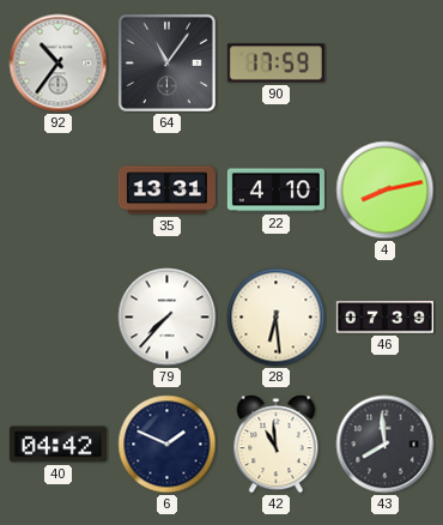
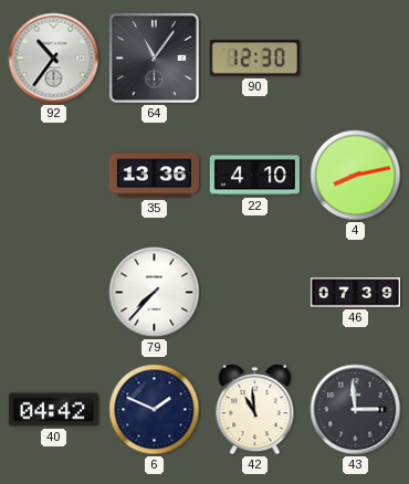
90: 17:59 -> 12:30
35: 13:31 -> 13:36
28: 6:29 -> none
43: 7:59 -> 2:59
